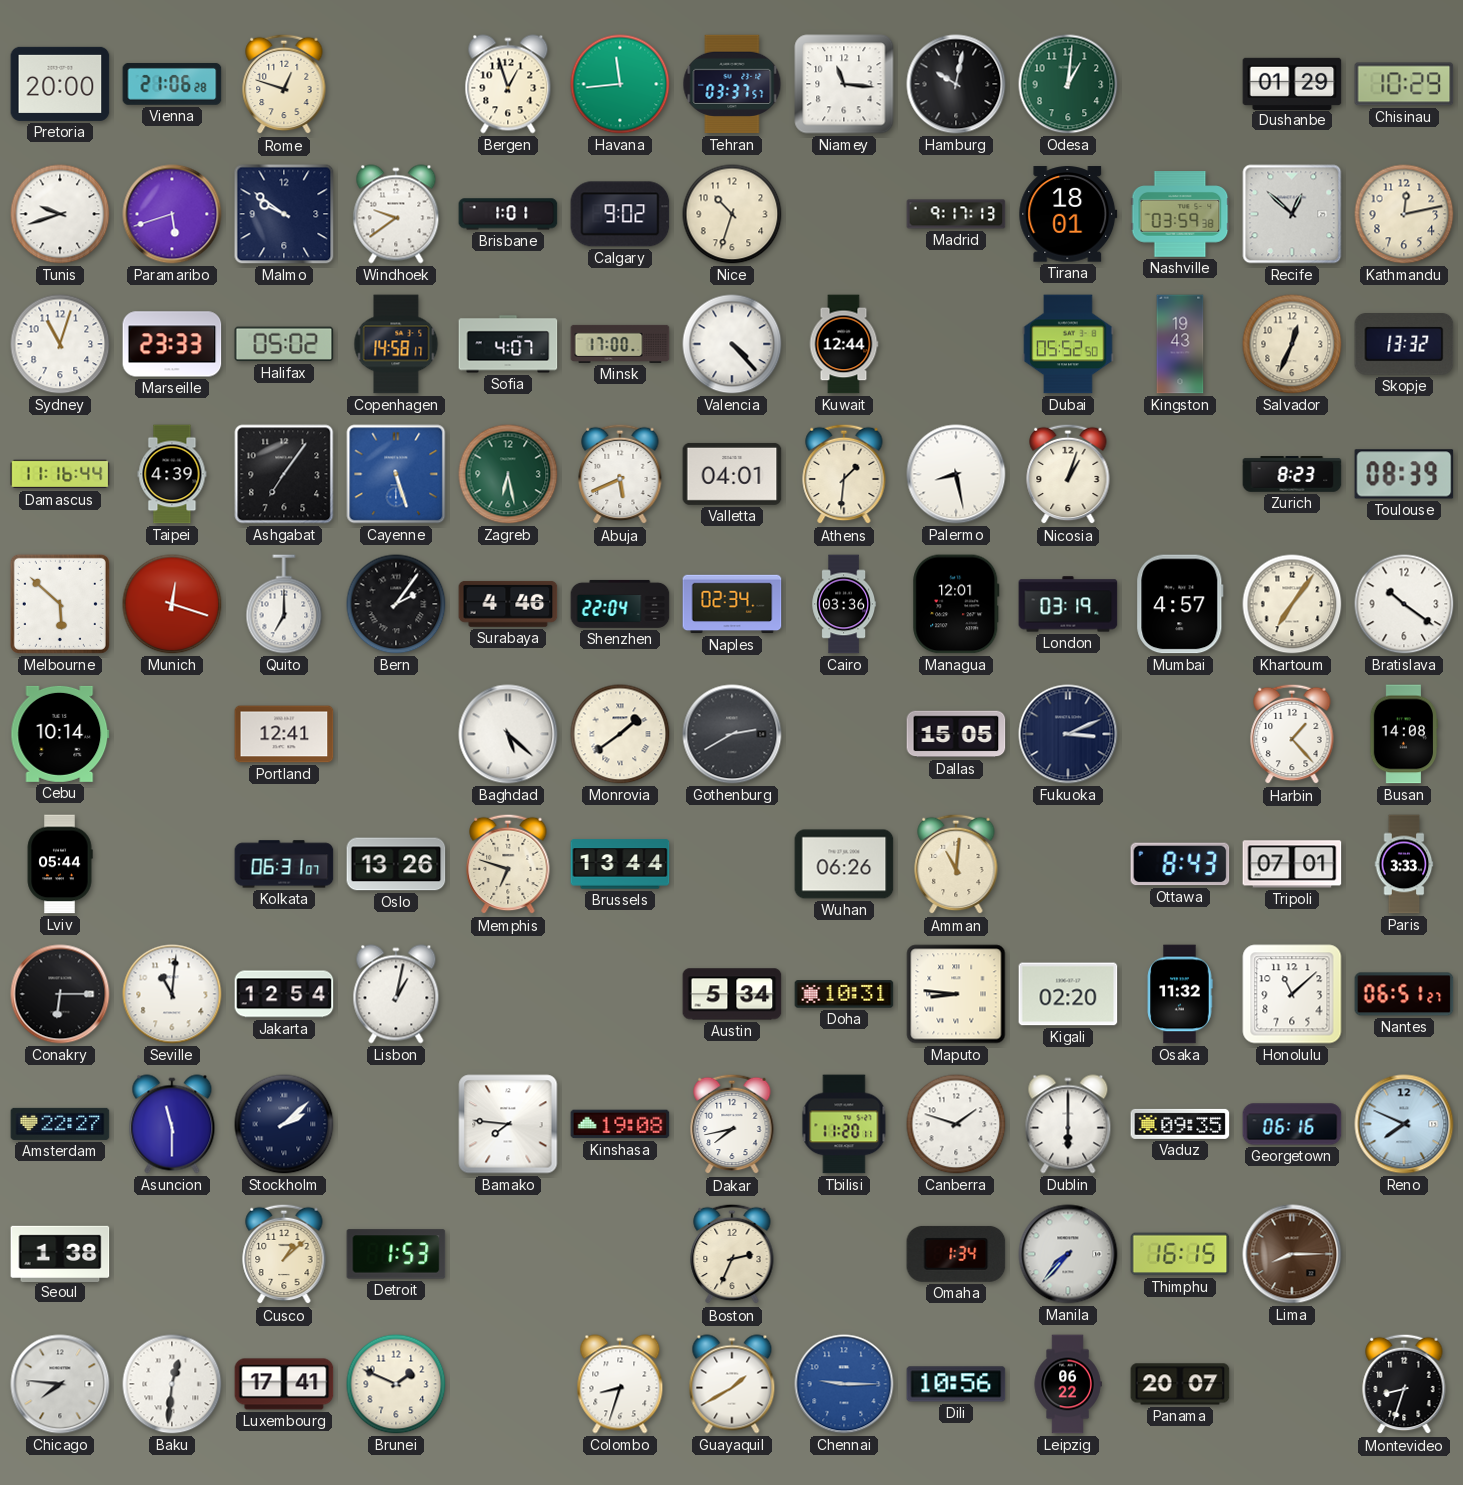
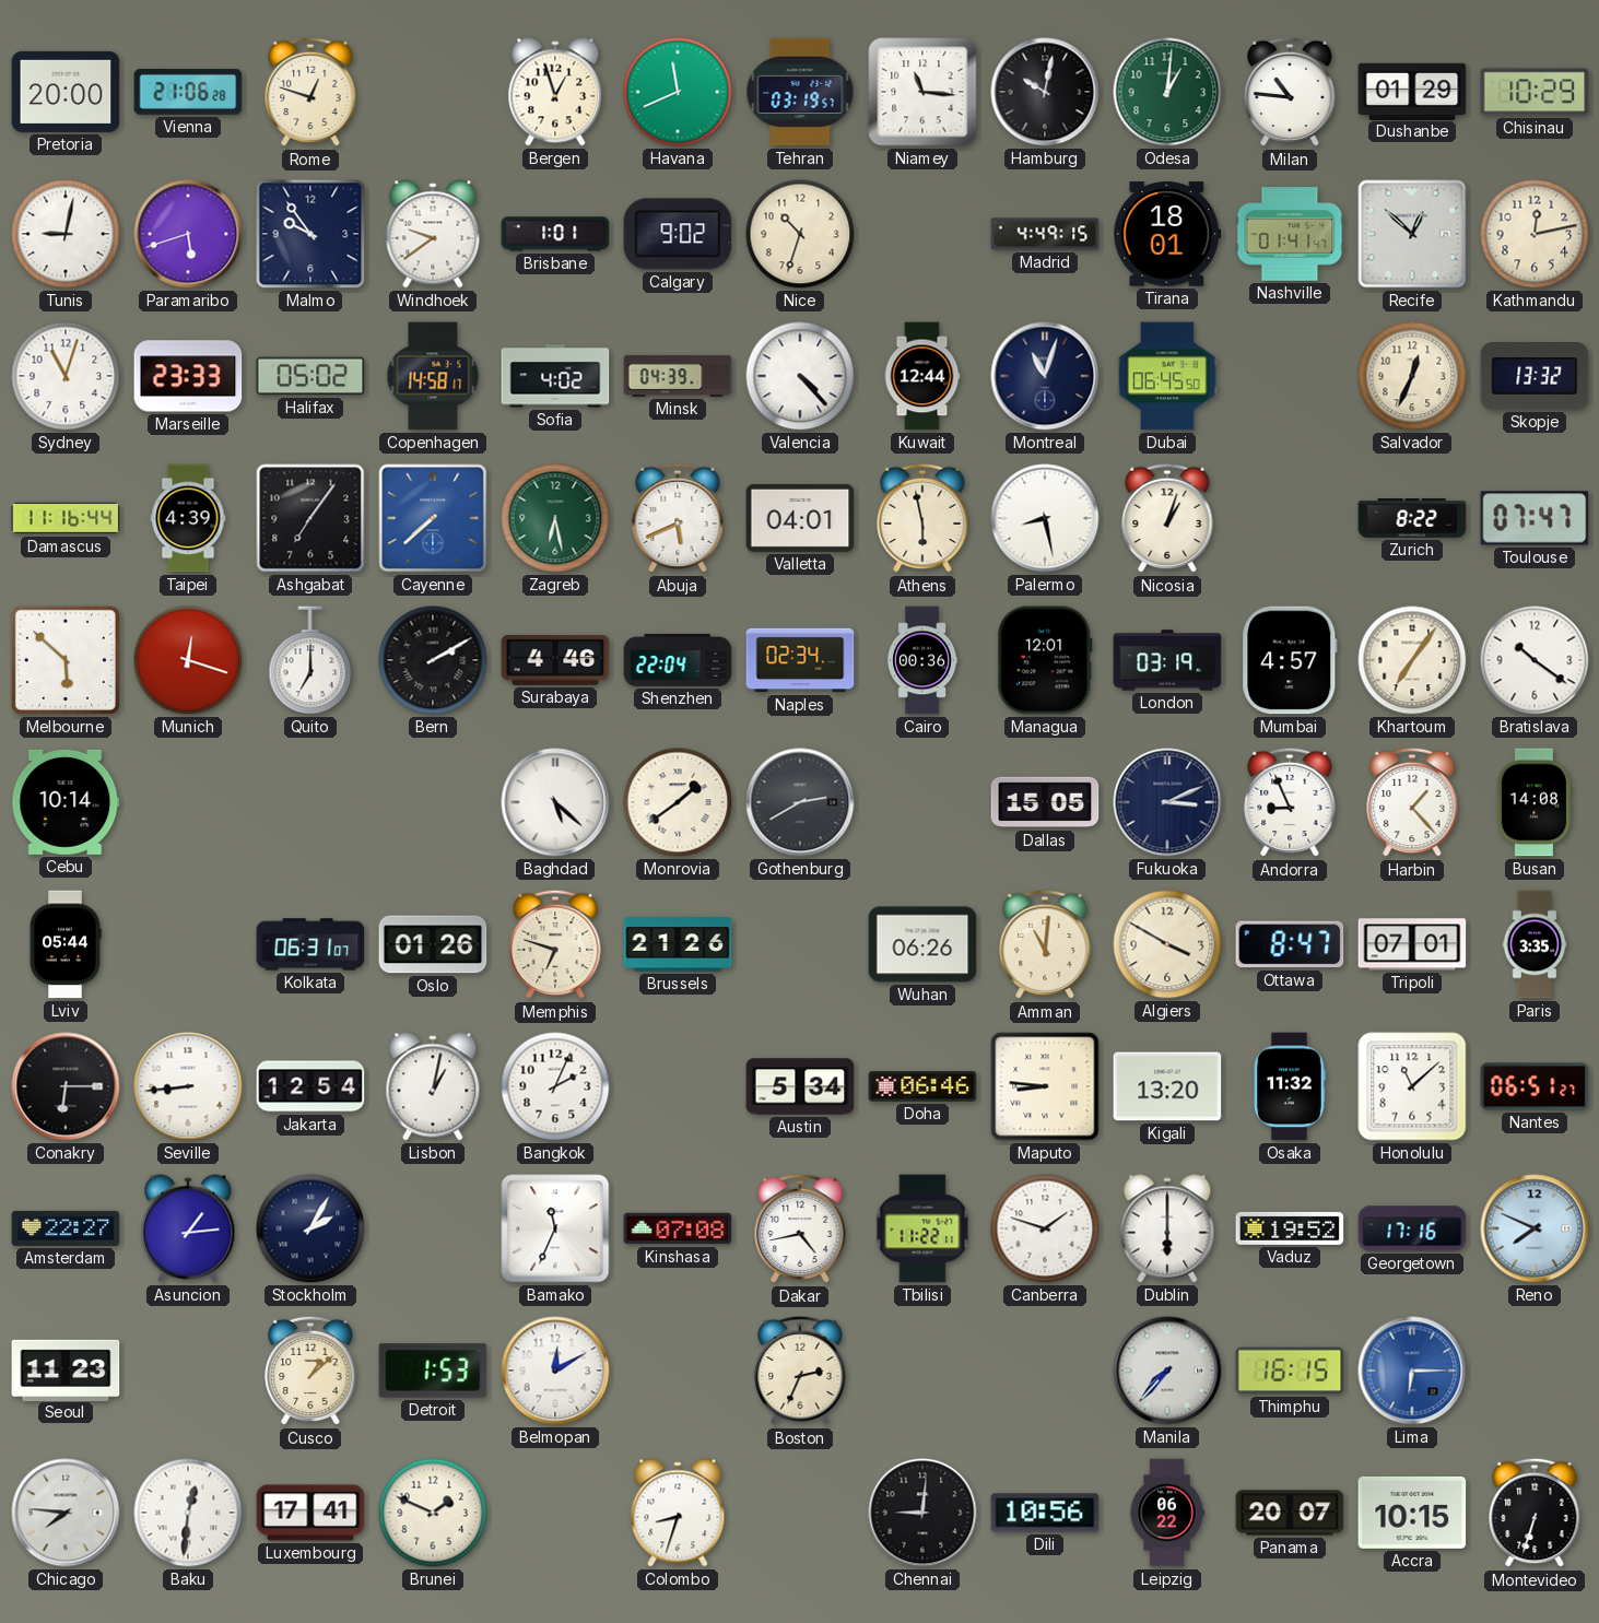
Havana: 11:44 -> 11:41
Tehran: 03:37 -> 03:19
Milan: none -> 10:46
Tunis: 9:42 -> 9:02
Malmo: 9:51 -> 9:54
Madrid: 9:17 -> 4:49
Nashville: 03:59 -> 01:41
Sofia: 4:07 -> 4:02
Minsk: 17:00 -> 04:39
Montreal: none -> 11:03
Dubai: 05:52 -> 06:45
Kingston: 19:43 -> none
Cayenne: 5:27 -> 7:38
Athens: 1:31 -> 5:58
Zurich: 8:23 -> 8:22
Toulouse: 08:39 -> 07:47
Bern: 2:06 -> 2:10
Cairo: 03:36 -> 00:36
Portland: 12:41 -> none
Andorra: none -> 8:56
Oslo: 13:26 -> 01:26
Brussels: 13:44 -> 21:26
Algiers: none -> 3:50
Ottawa: 8:43 -> 8:47
Paris: 3:33 -> 3:35
Seville: 11:01 -> 8:44
Bangkok: none -> 2:04
Doha: 10:31 -> 06:46
Kigali: 02:20 -> 13:20
Asuncion: 11:30 -> 1:14
Stockholm: 2:08 -> 2:05
Bamako: 7:46 -> 11:34
Kinshasa: 19:08 -> 07:08
Dakar: 7:43 -> 4:43
Tbilisi: 11:20 -> 11:22
Vaduz: 09:35 -> 19:52
Georgetown: 06:16 -> 17:16
Seoul: 1:38 -> 11:23
Belmopan: none -> 12:10
Omaha: 1:34 -> none
Lima: 8:15 -> 6:15
Lima dial: brown -> blue
Guayaquil: 1:40 -> none
Chennai: 9:15 -> 9:01
Chennai dial: blue -> black
Accra: none -> 10:15
Montevideo: 8:33 -> 6:33
